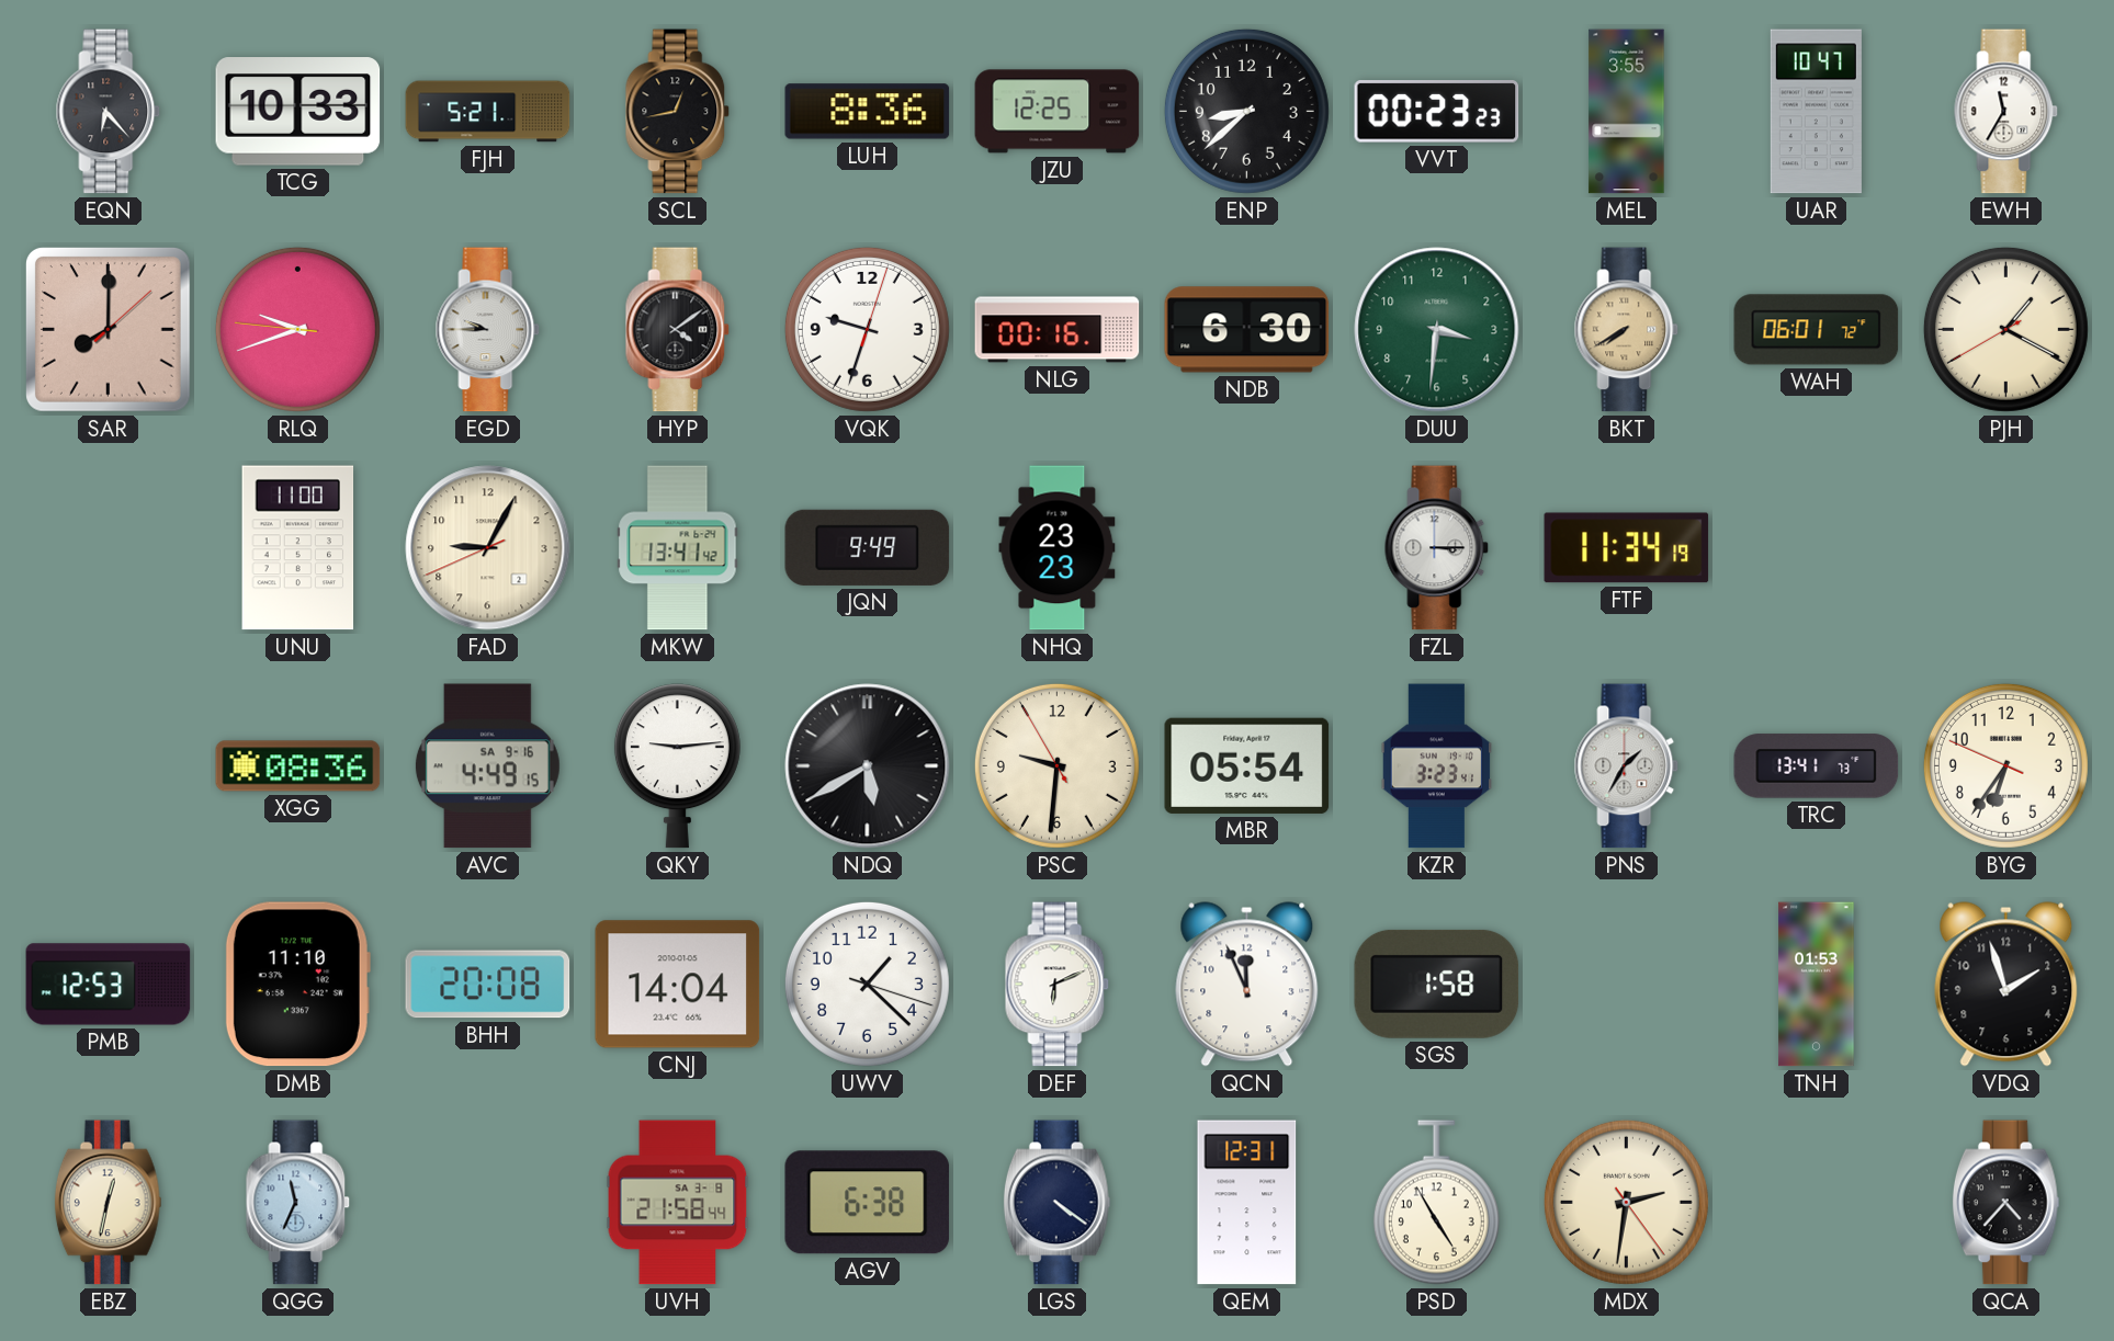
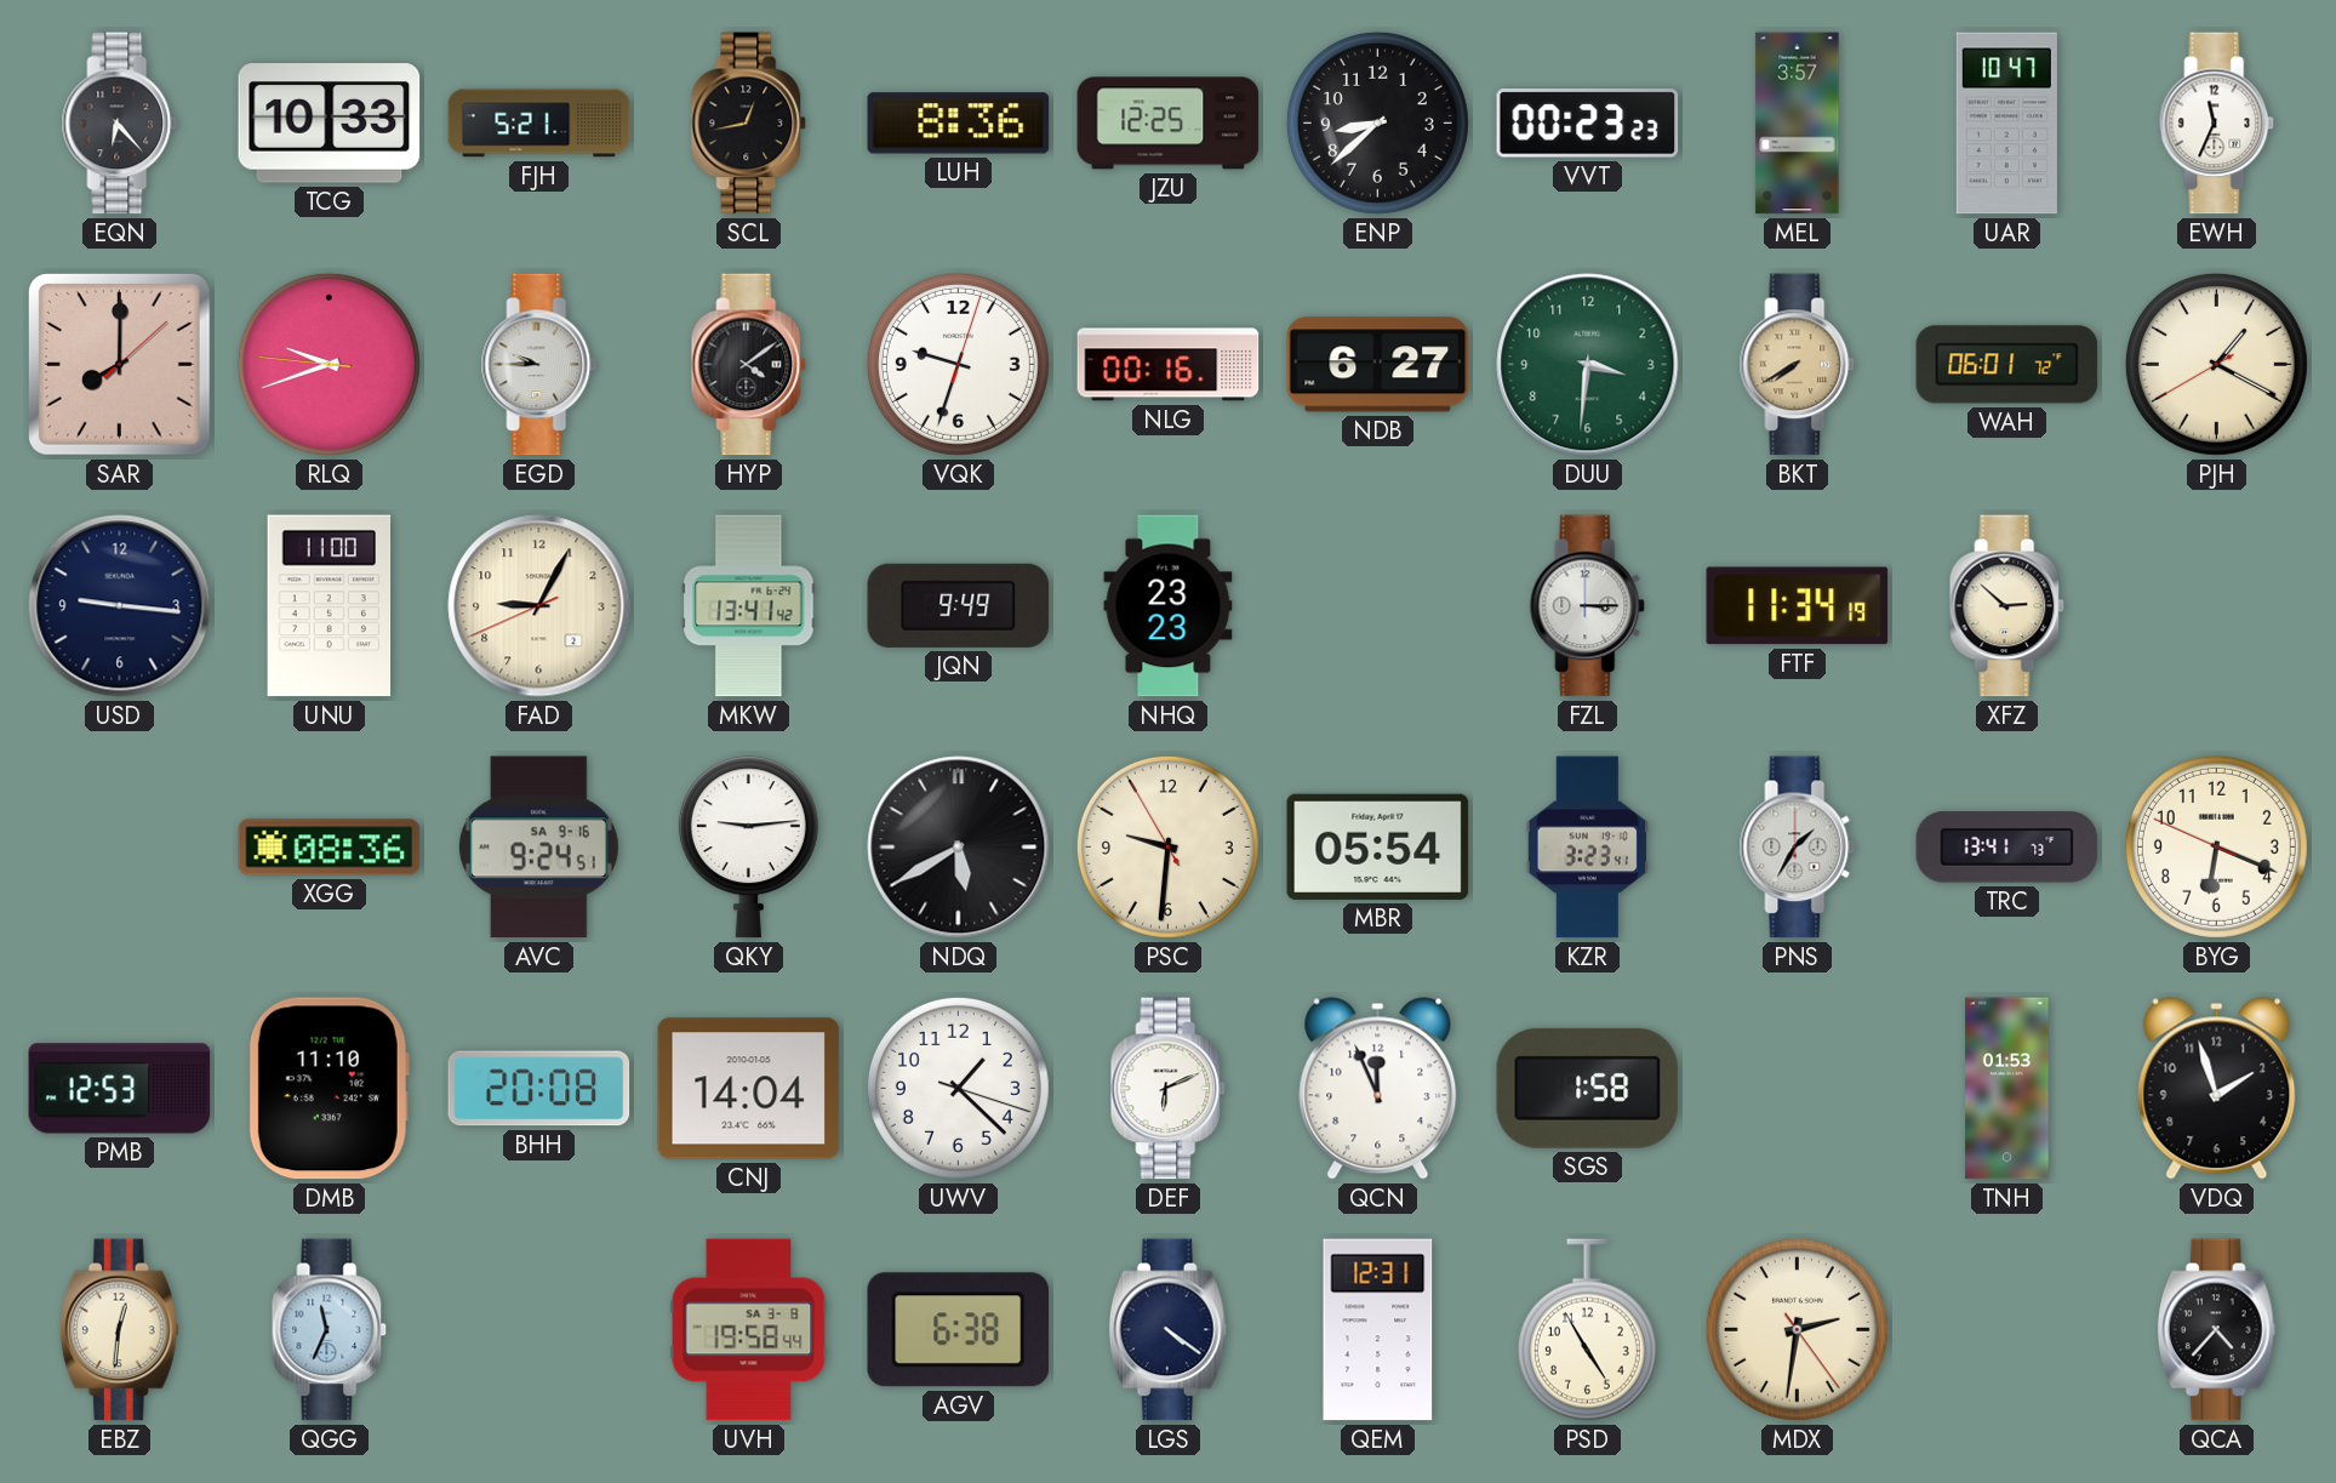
MEL: 3:55 -> 3:57
EWH: 11:35 -> 11:34
NDB: 6:30 -> 6:27
USD: none -> 9:16
XFZ: none -> 2:52
AVC: 4:49 -> 9:24
BYG: 6:35 -> 6:18
EBZ: 12:32 -> 12:31
UVH: 21:58 -> 19:58
